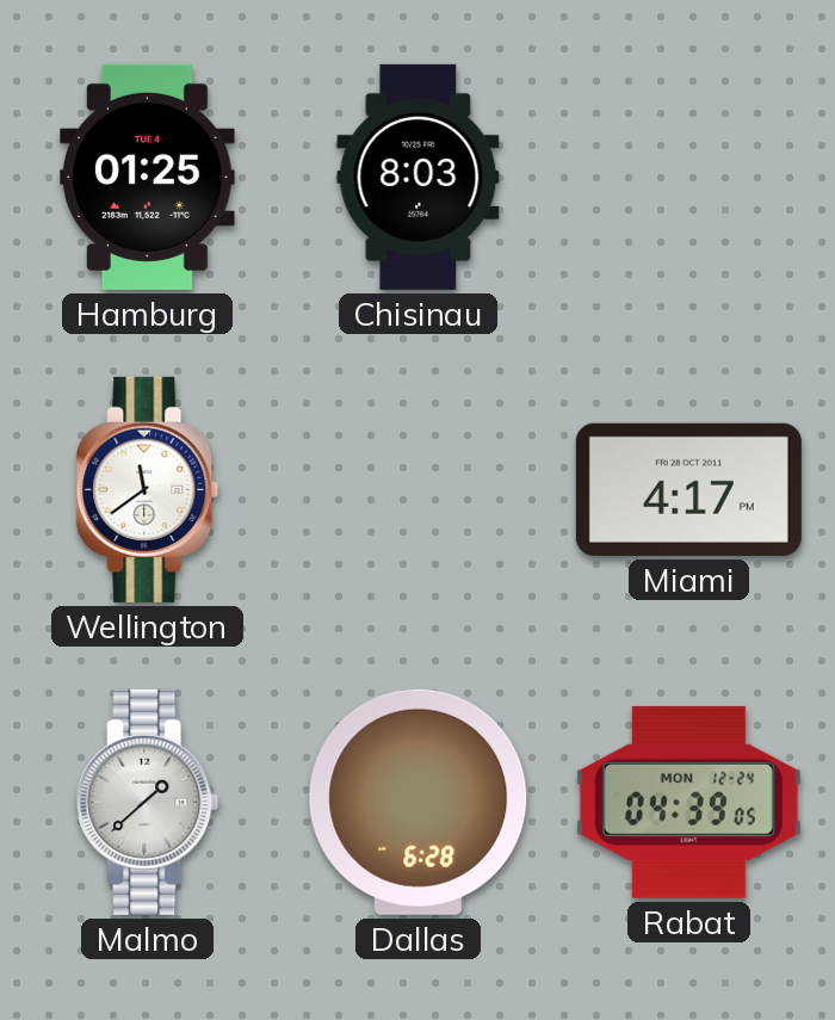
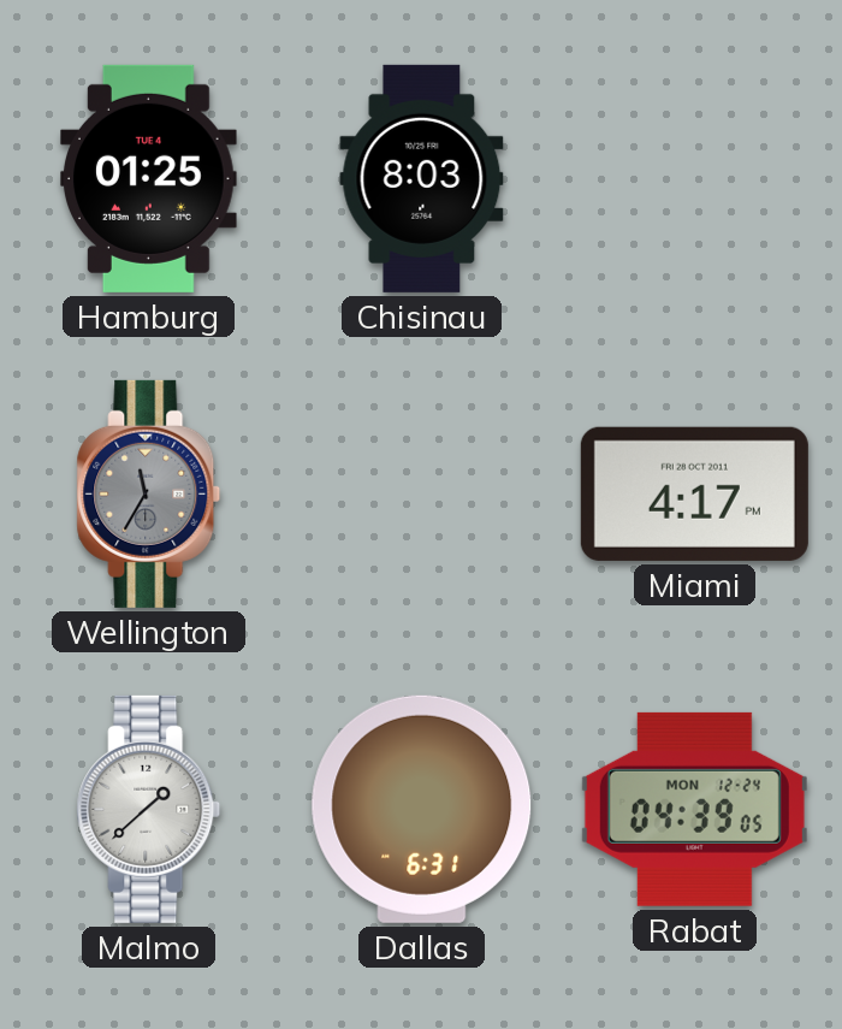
Wellington: 11:39 -> 11:35
Wellington dial: white -> grey
Dallas: 6:28 -> 6:31
